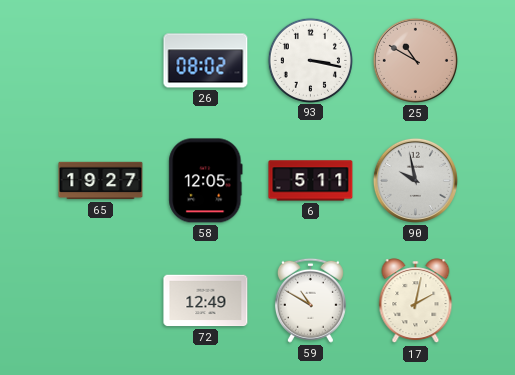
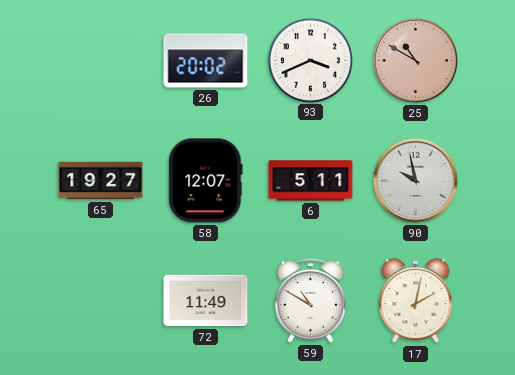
26: 08:02 -> 20:02
93: 3:17 -> 3:41
58: 12:05 -> 12:07
72: 12:49 -> 11:49
